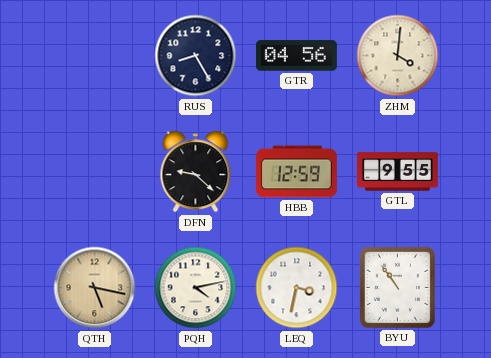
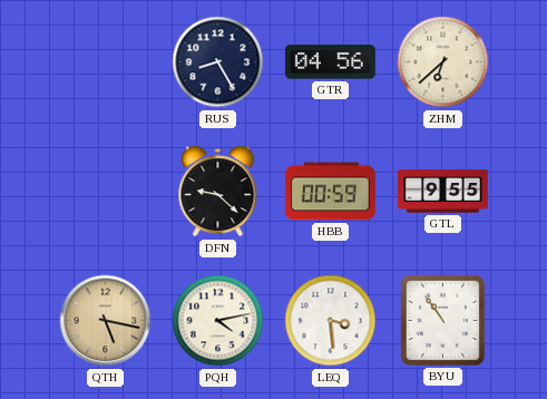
ZHM: 4:01 -> 6:38
HBB: 12:59 -> 00:59
LEQ: 3:32 -> 3:29
